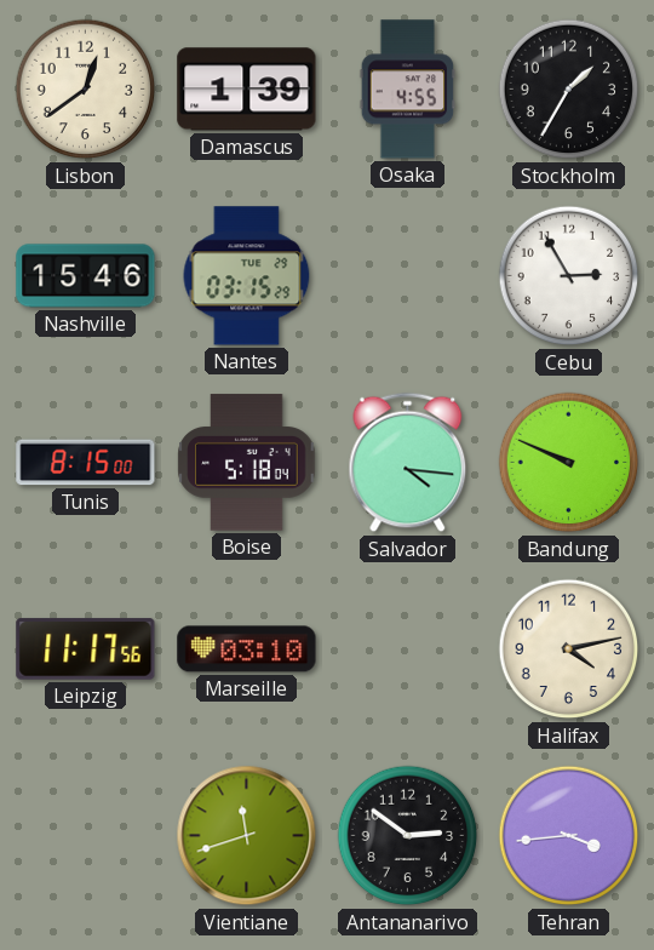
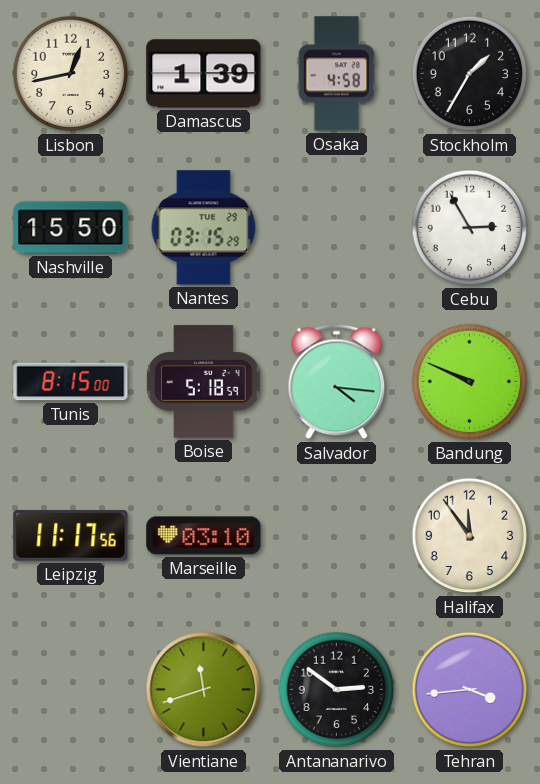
Lisbon: 12:39 -> 12:43
Osaka: 4:55 -> 4:58
Nashville: 15:46 -> 15:50
Boise: 5:18:04 -> 5:18:59
Halifax: 4:13 -> 11:54
